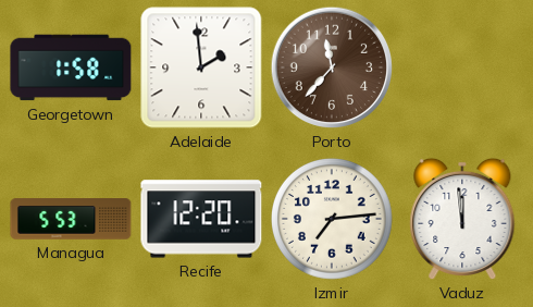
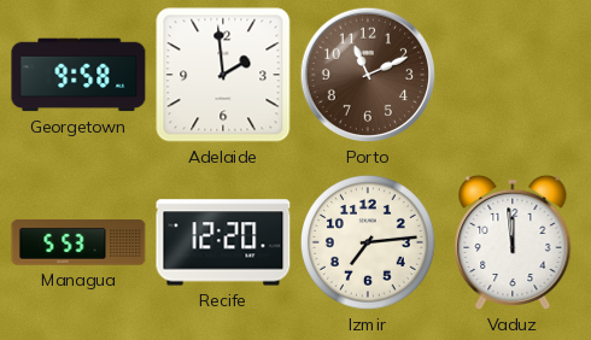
Georgetown: 1:58 -> 9:58
Porto: 11:37 -> 11:11
